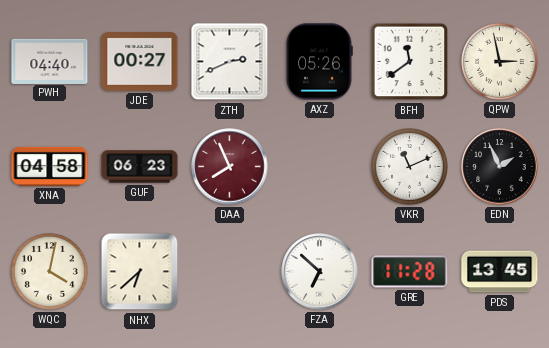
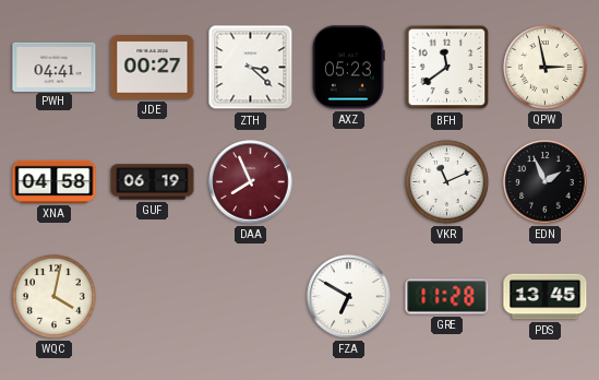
PWH: 04:40 -> 04:41
ZTH: 2:41 -> 3:22
AXZ: 05:26 -> 05:23
GUF: 06:23 -> 06:19
NHX: 6:38 -> none
FZA: 6:52 -> 6:50
